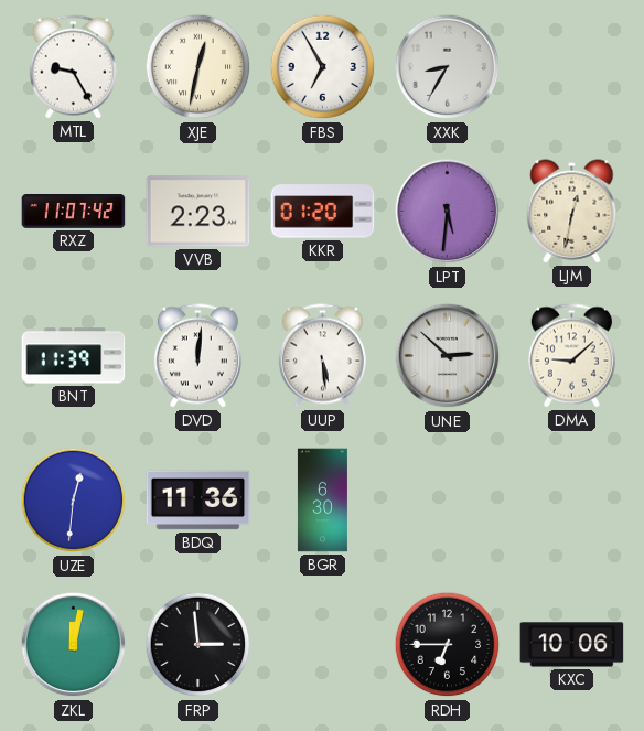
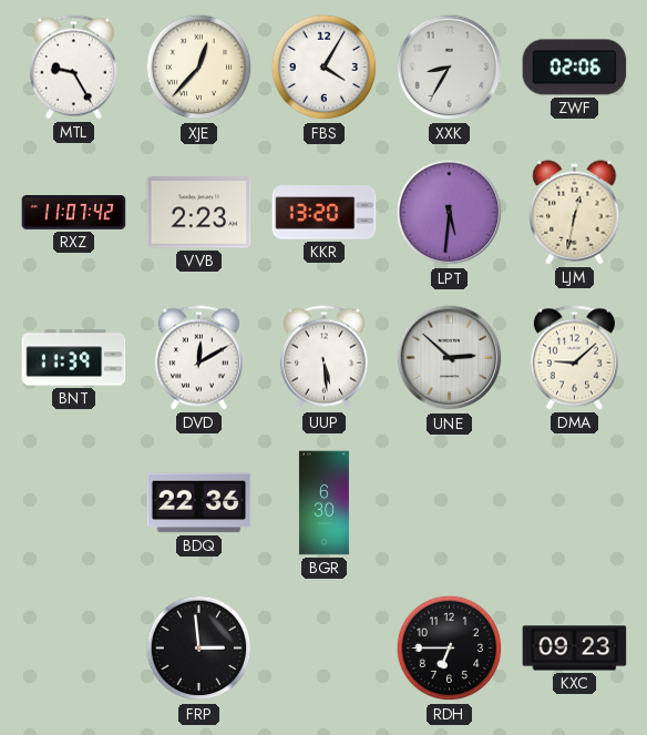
XJE: 12:32 -> 12:37
FBS: 6:55 -> 4:05
ZWF: none -> 02:06
KKR: 01:20 -> 13:20
DVD: 12:01 -> 12:10
UZE: 12:31 -> none
BDQ: 11:36 -> 22:36
ZKL: 12:02 -> none
KXC: 10:06 -> 09:23
